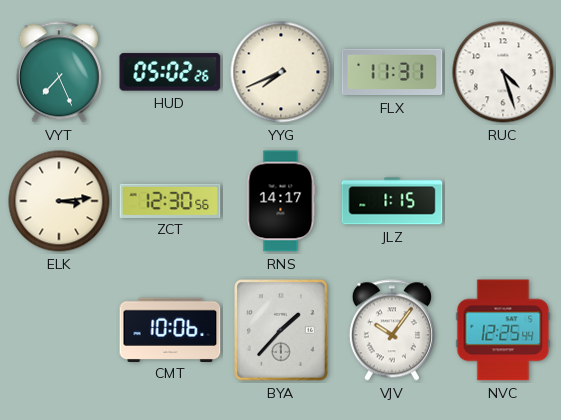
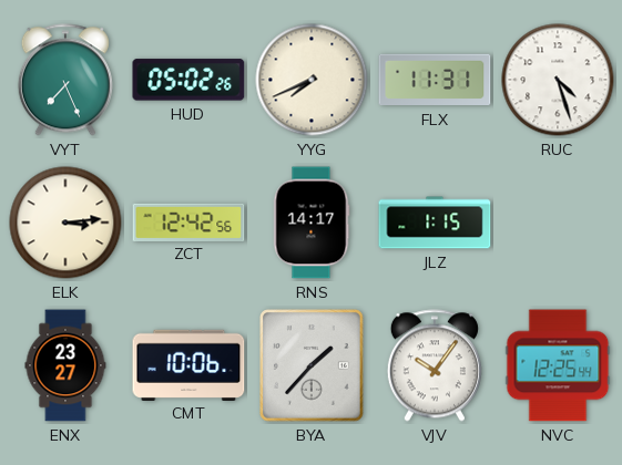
ZCT: 12:30 -> 12:42
ENX: none -> 23:27
